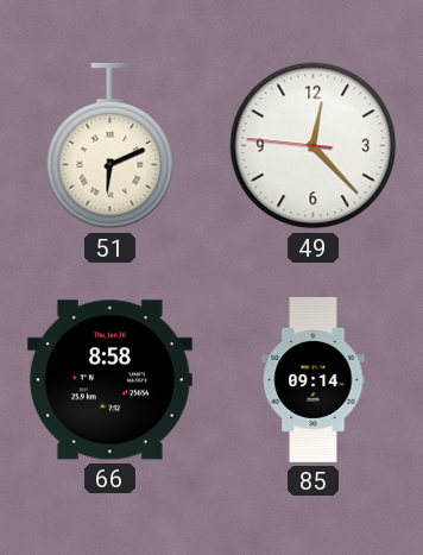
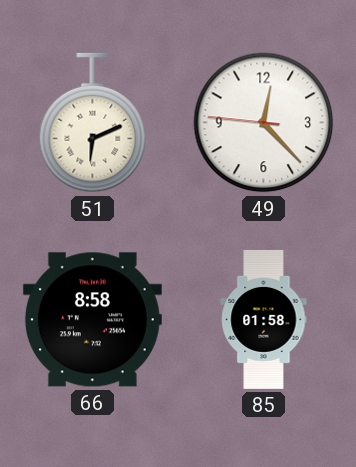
85: 09:14 -> 01:58
